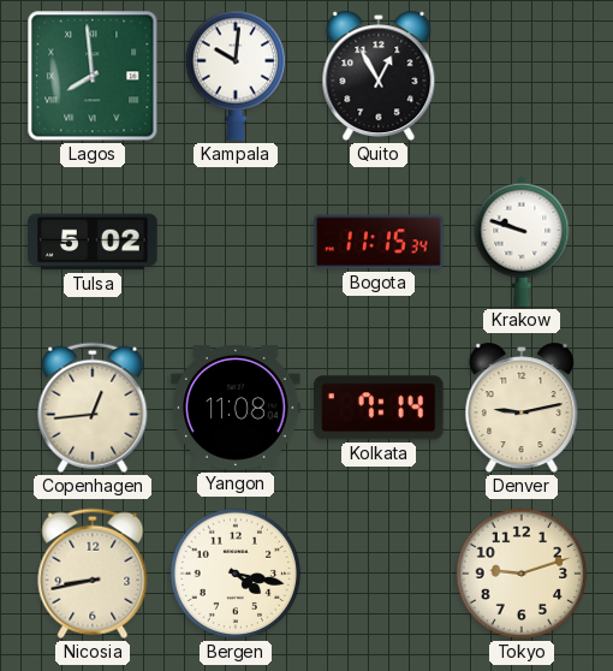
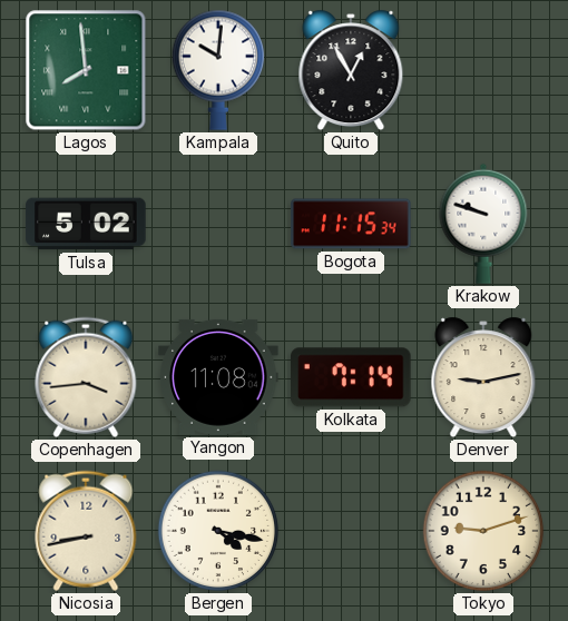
Copenhagen: 12:44 -> 3:44
